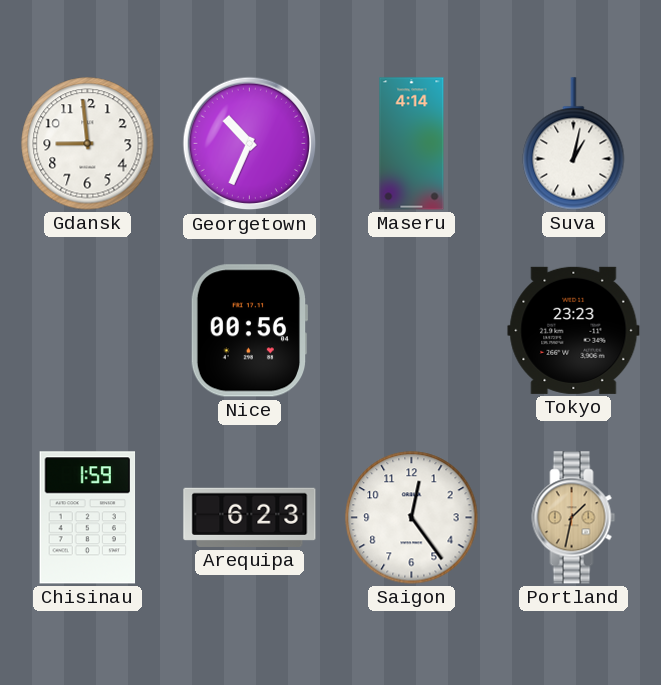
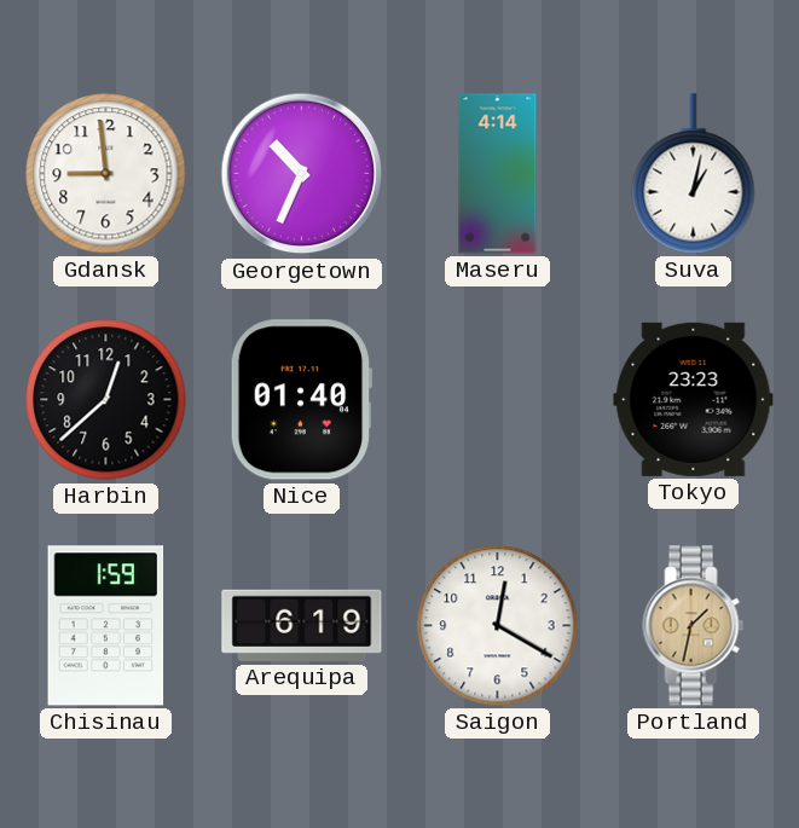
Harbin: none -> 12:38
Nice: 00:56 -> 01:40
Arequipa: 6:23 -> 6:19
Saigon: 12:24 -> 12:20
